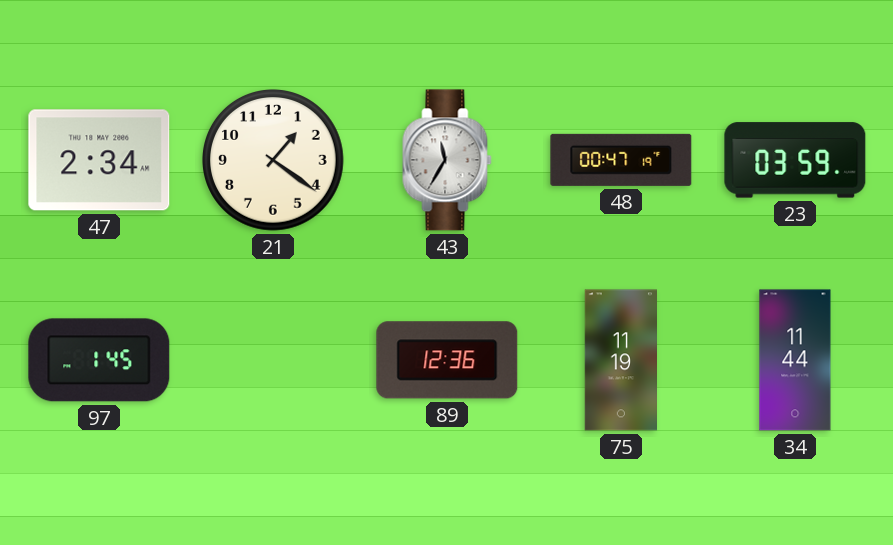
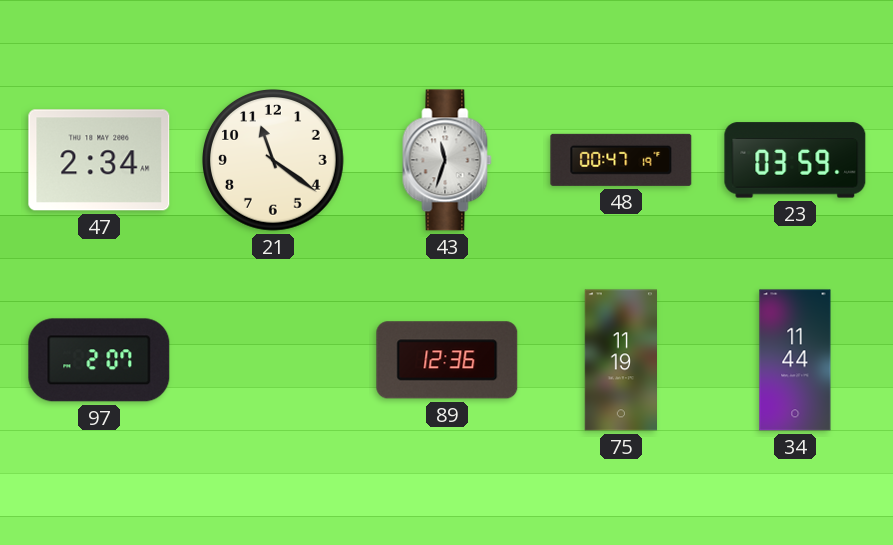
21: 1:21 -> 11:21
43: 11:35 -> 11:33
97: 1:45 -> 2:07
